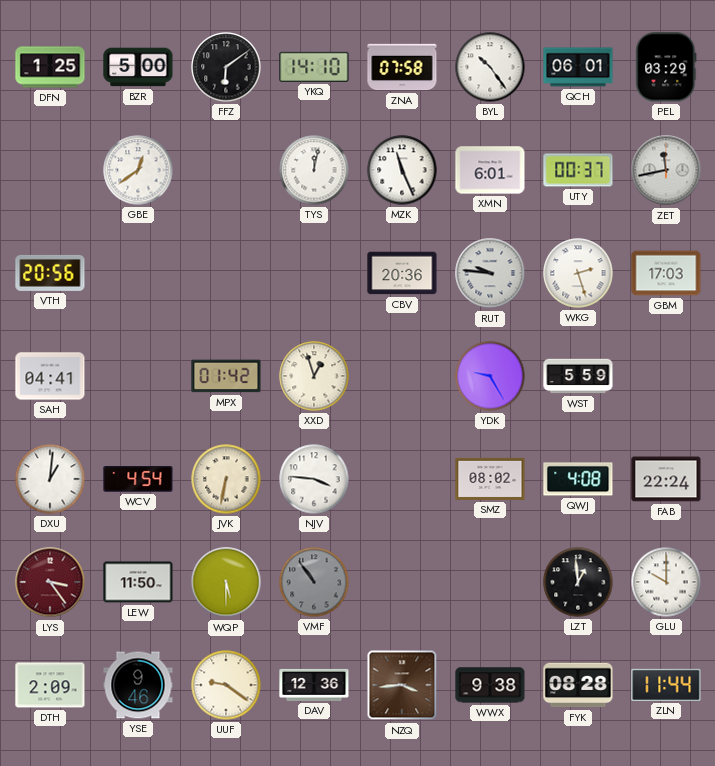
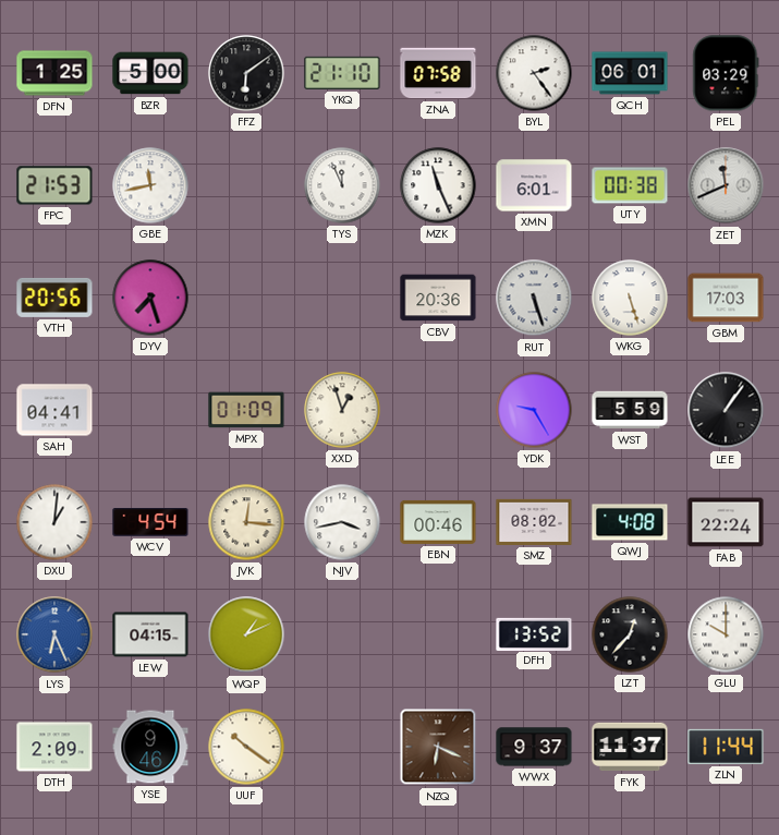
YKQ: 14:10 -> 21:10
BYL: 10:24 -> 2:24
FPC: none -> 21:53
GBE: 12:39 -> 11:43
TYS: 12:02 -> 11:56
UTY: 00:37 -> 00:38
ZET: 11:43 -> 11:41
DYV: none -> 7:27
RUT: 9:46 -> 5:27
WKG: 2:27 -> 5:27
MPX: 01:42 -> 01:09
LEE: none -> 1:06
JVK: 6:32 -> 12:16
NJV: 3:46 -> 3:43
EBN: none -> 00:46
LYS: 3:24 -> 6:26
LYS dial: burgundy -> blue
LEW: 11:50 -> 04:15
WQP: 5:30 -> 1:11
VMF: 10:54 -> none
DFH: none -> 13:52
LZT: 12:59 -> 12:37
UUF: 9:21 -> 10:21
DAV: 12:36 -> none
NZQ: 3:44 -> 6:19
WWX: 9:38 -> 9:37
FYK: 08:28 -> 11:37
